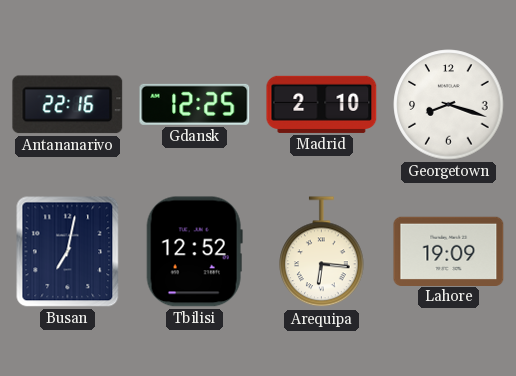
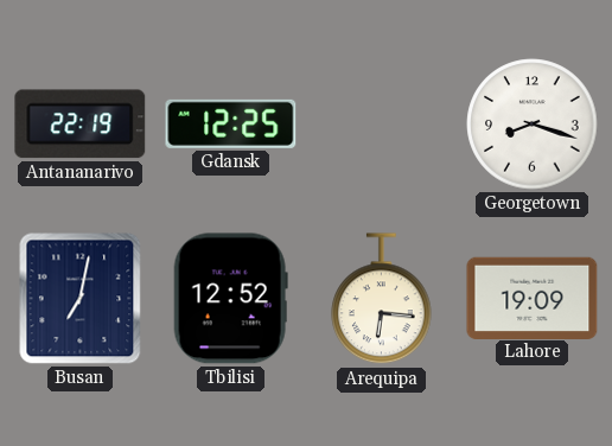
Antananarivo: 22:16 -> 22:19
Madrid: 2:10 -> none
